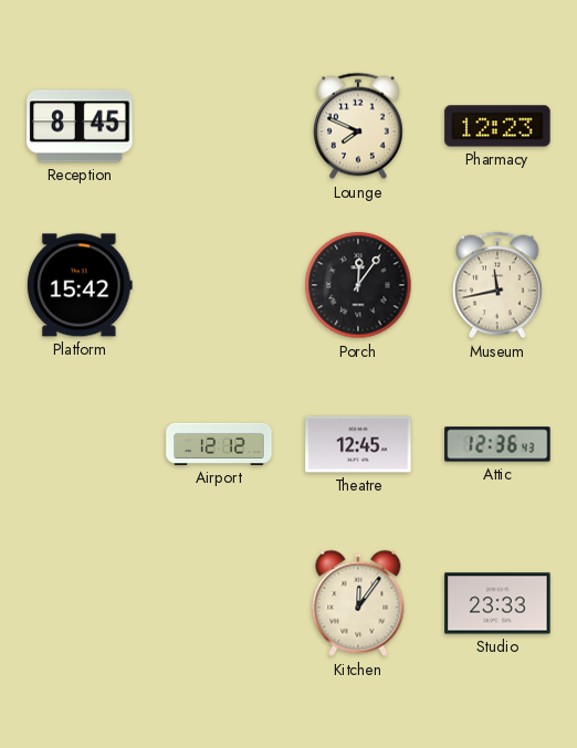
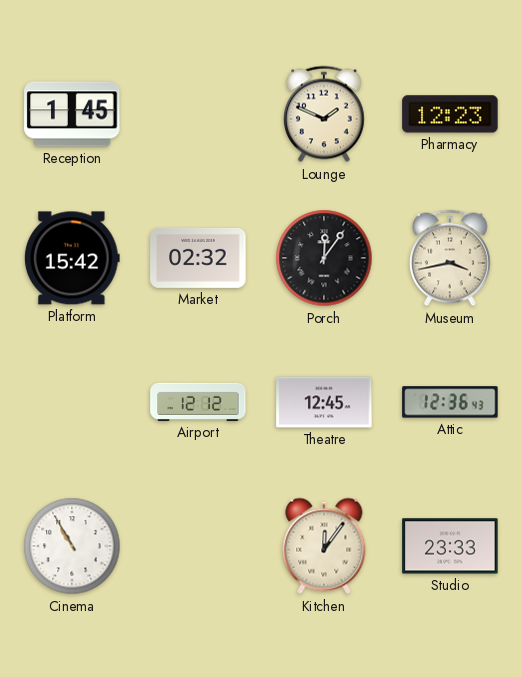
Reception: 8:45 -> 1:45
Lounge: 7:49 -> 1:49
Market: none -> 02:32
Museum: 11:43 -> 3:43
Cinema: none -> 10:55
